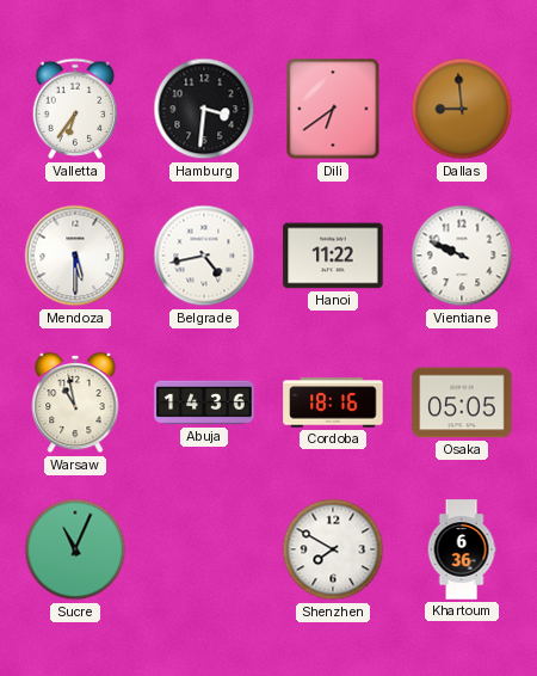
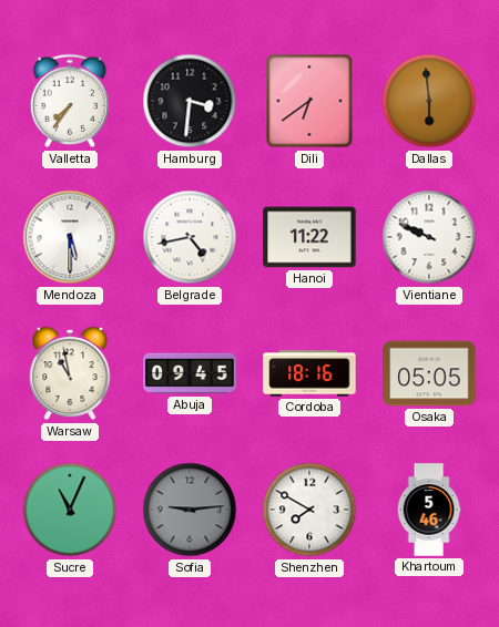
Valletta: 6:36 -> 7:36
Dallas: 8:59 -> 5:59
Abuja: 14:36 -> 09:45
Sofia: none -> 9:14
Khartoum: 6:36 -> 5:46
